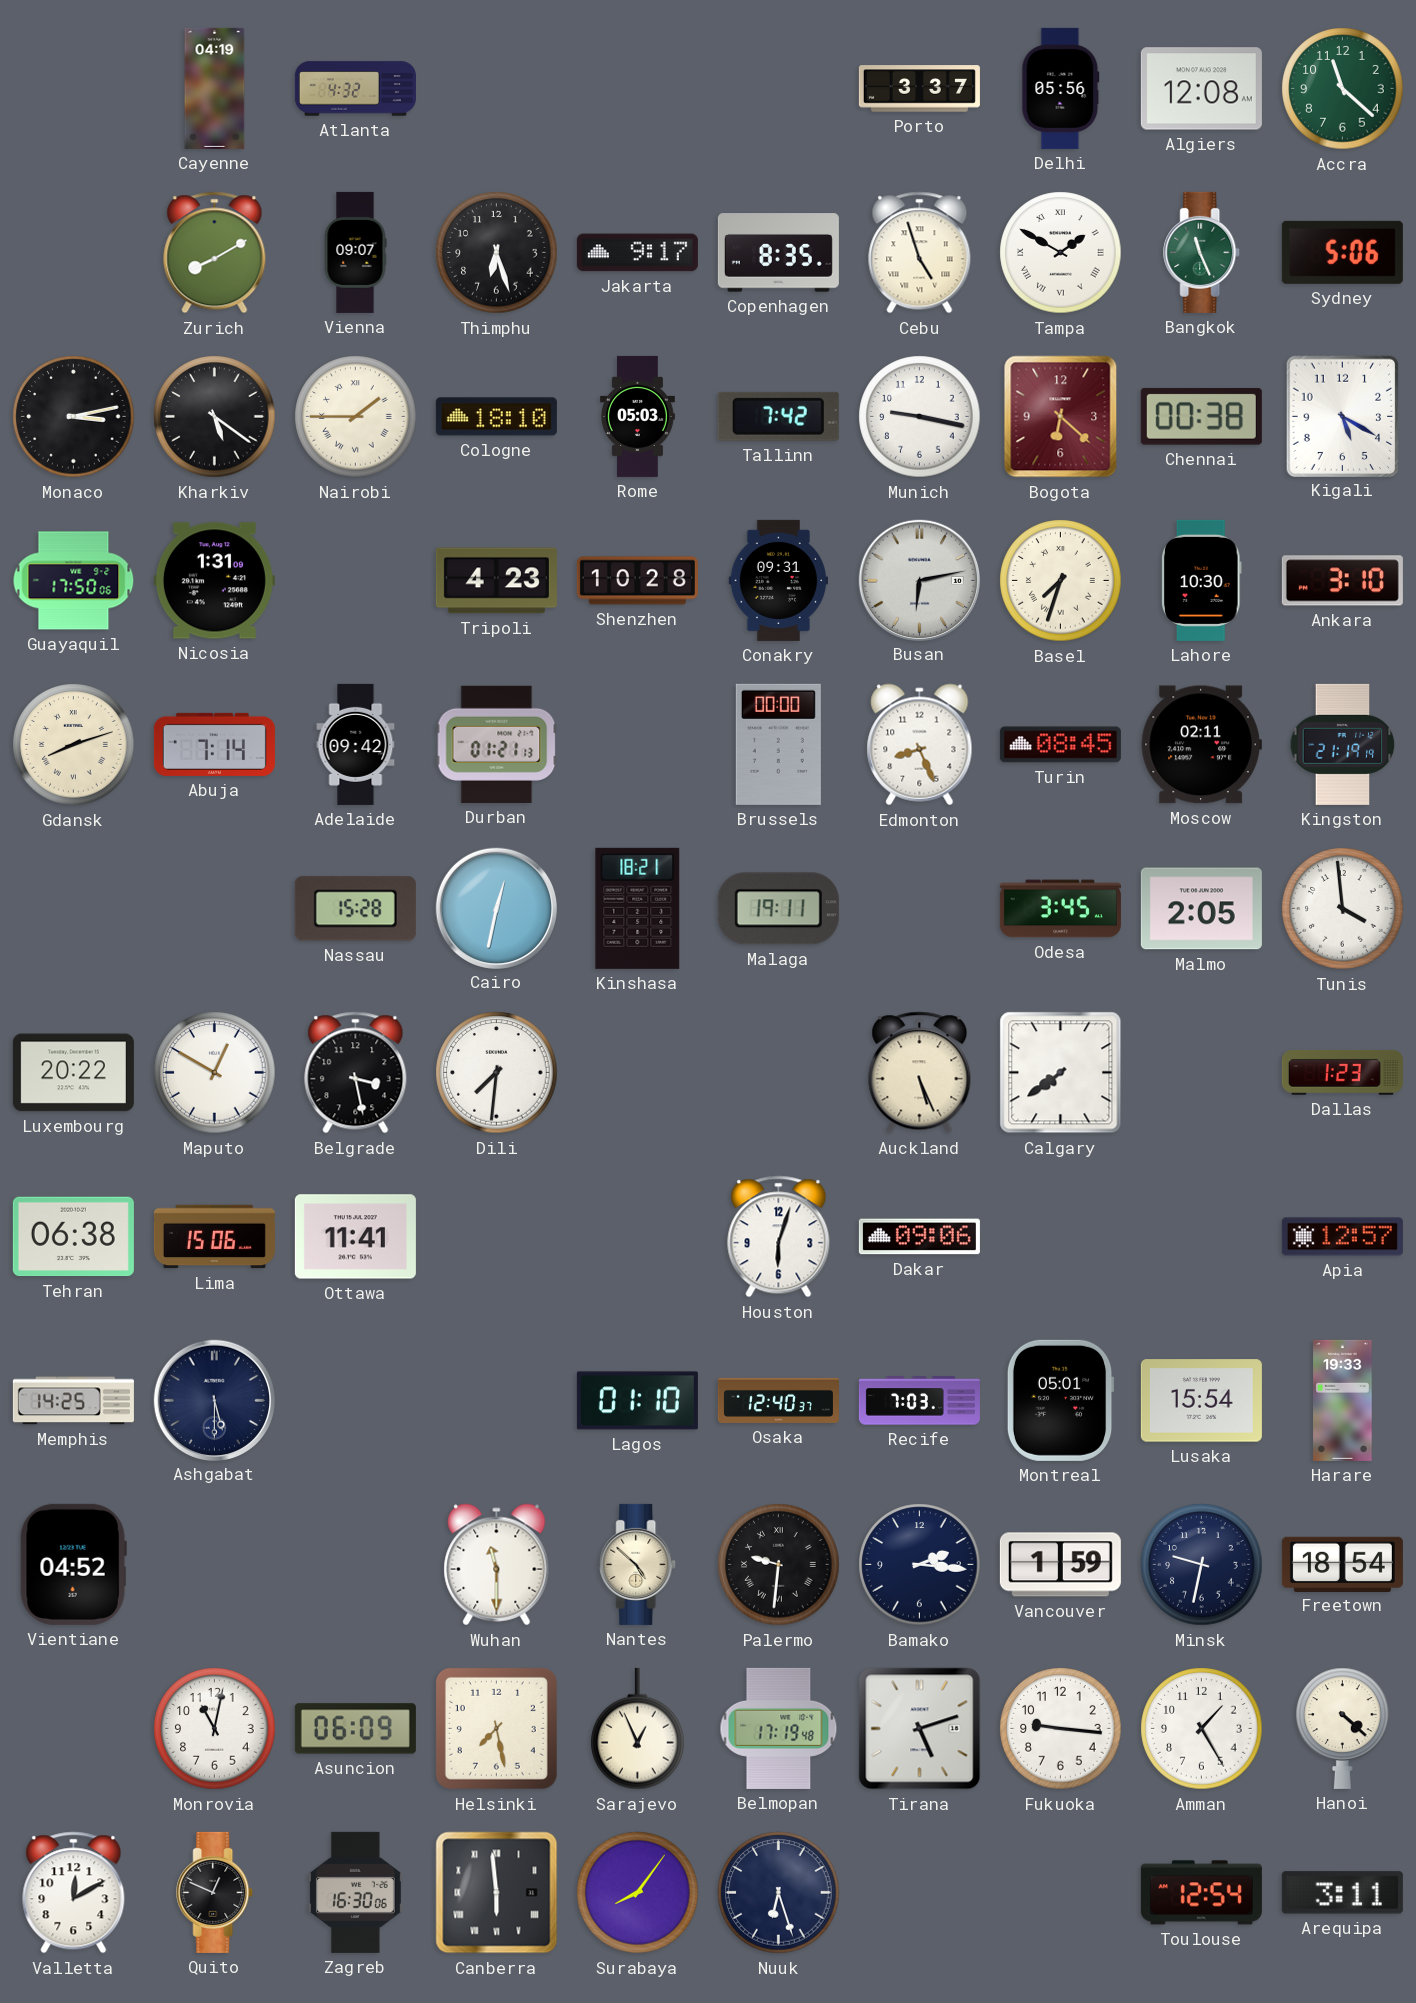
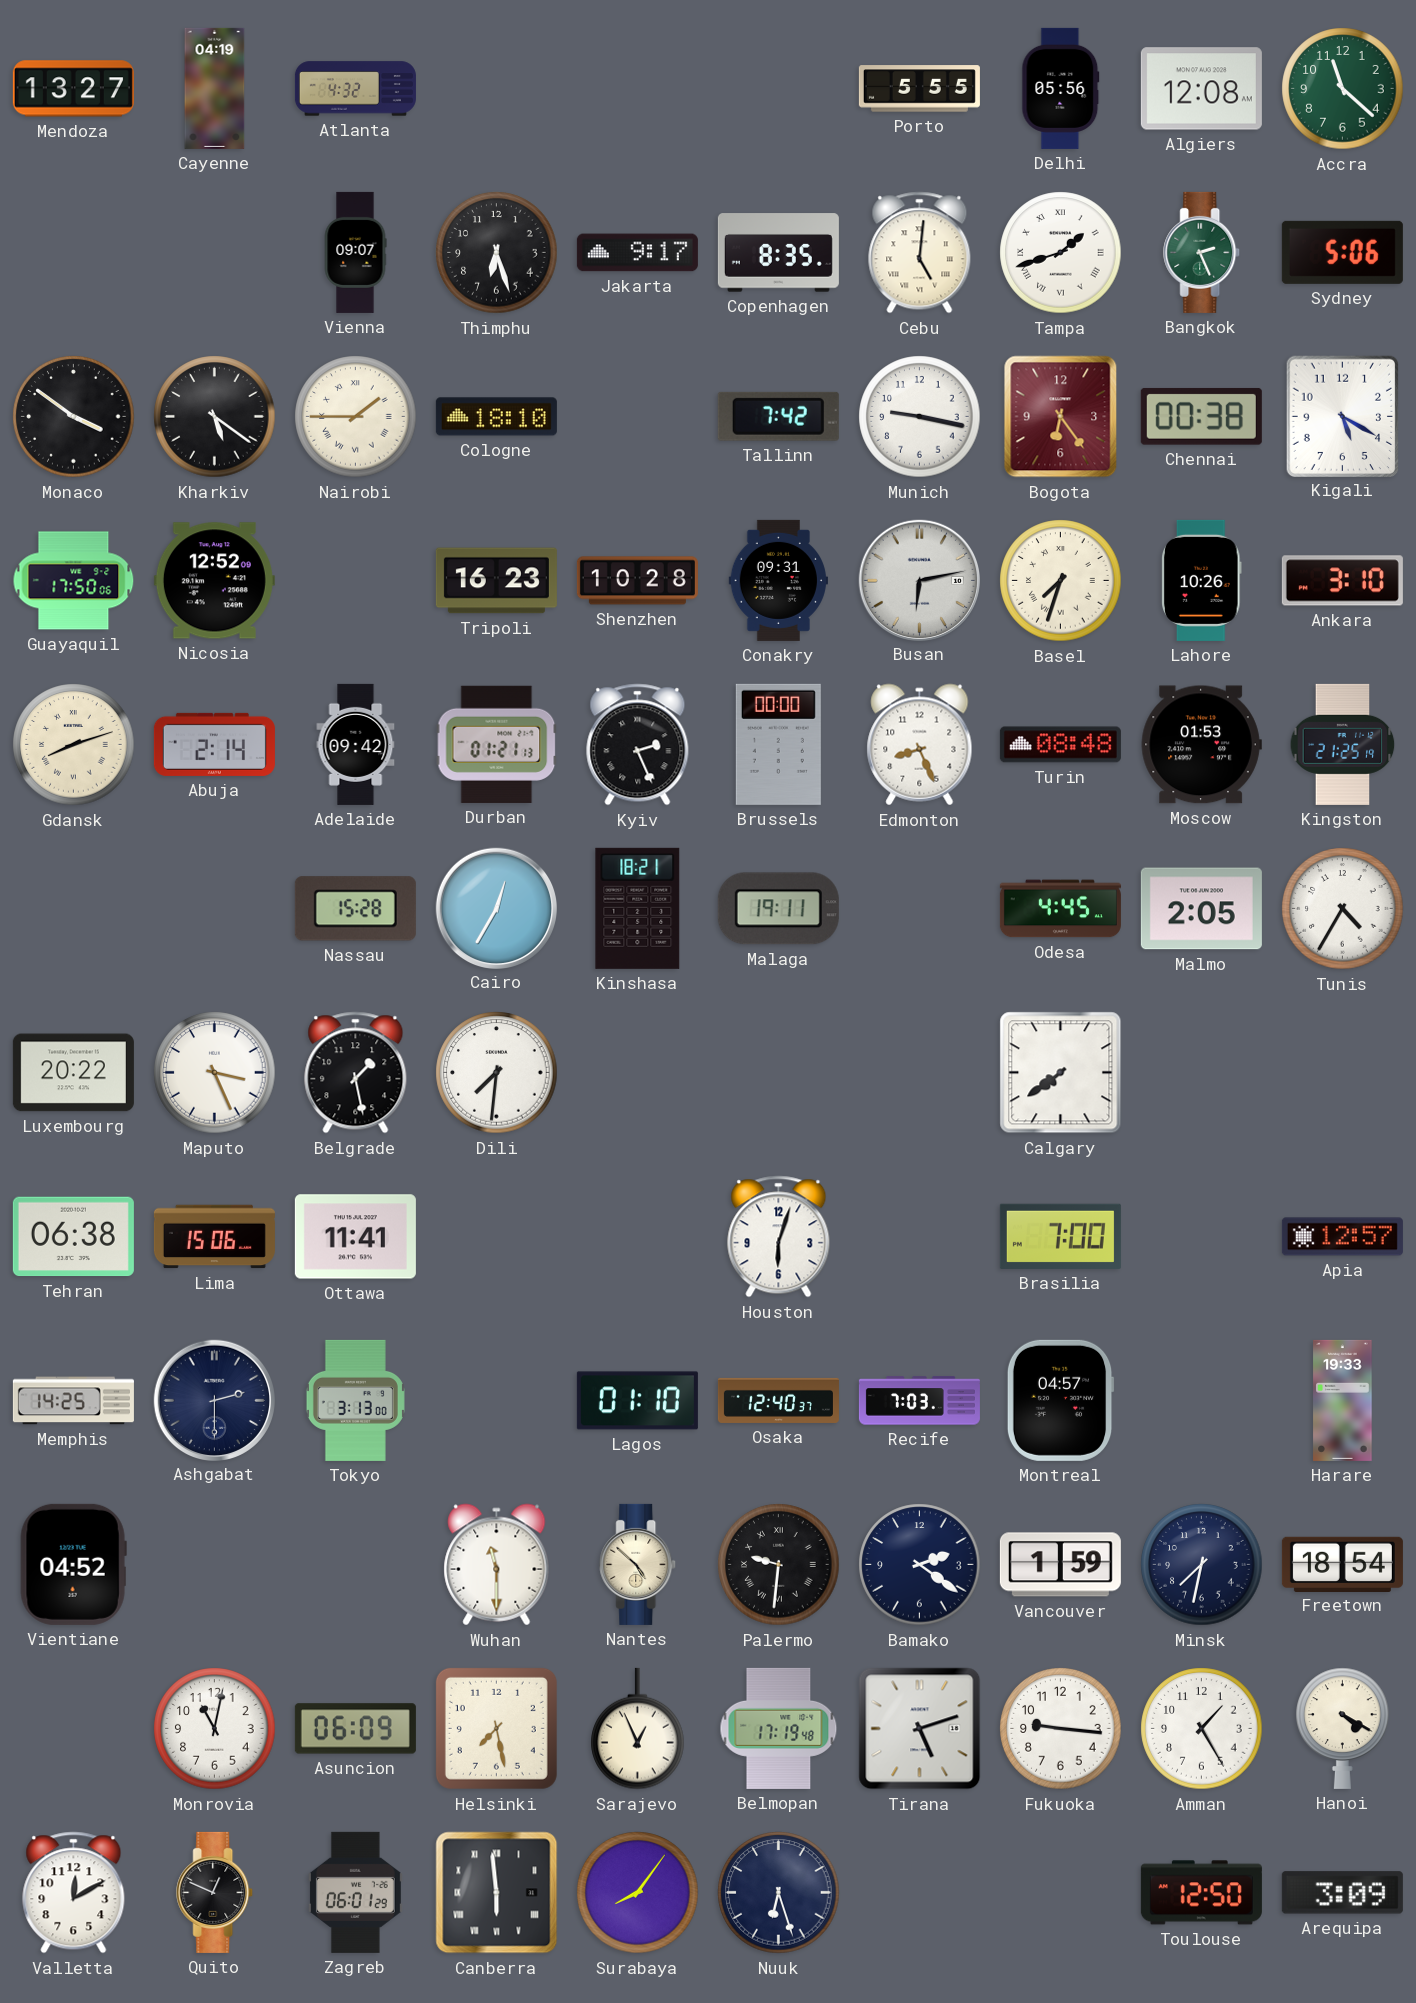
Mendoza: none -> 13:27
Porto: 3:37 -> 5:55
Zurich: 8:10 -> none
Cebu: 4:57 -> 5:01
Tampa: 1:50 -> 1:42
Bangkok: 11:26 -> 2:26
Monaco: 3:13 -> 3:51
Rome: 05:03 -> none
Bogota: 6:22 -> 6:24
Nicosia: 1:31 -> 12:52
Tripoli: 4:23 -> 16:23
Lahore: 10:30 -> 10:26
Abuja: 7:14 -> 2:14
Kyiv: none -> 2:26
Turin: 08:45 -> 08:48
Moscow: 02:11 -> 01:53
Kingston: 21:19 -> 21:25
Cairo: 12:32 -> 12:35
Odesa: 3:45 -> 4:45
Tunis: 3:59 -> 4:35
Maputo: 12:50 -> 3:26
Belgrade: 3:28 -> 1:28
Auckland: 5:26 -> none
Dallas: 1:23 -> none
Dakar: 09:06 -> none
Brasilia: none -> 7:00
Ashgabat: 5:30 -> 2:30
Tokyo: none -> 3:13
Montreal: 05:01 -> 04:57
Lusaka: 15:54 -> none
Bamako: 2:16 -> 2:21
Minsk: 9:32 -> 7:32
Hanoi: 4:22 -> 4:20
Zagreb: 16:30 -> 06:01
Toulouse: 12:54 -> 12:50
Arequipa: 3:11 -> 3:09
